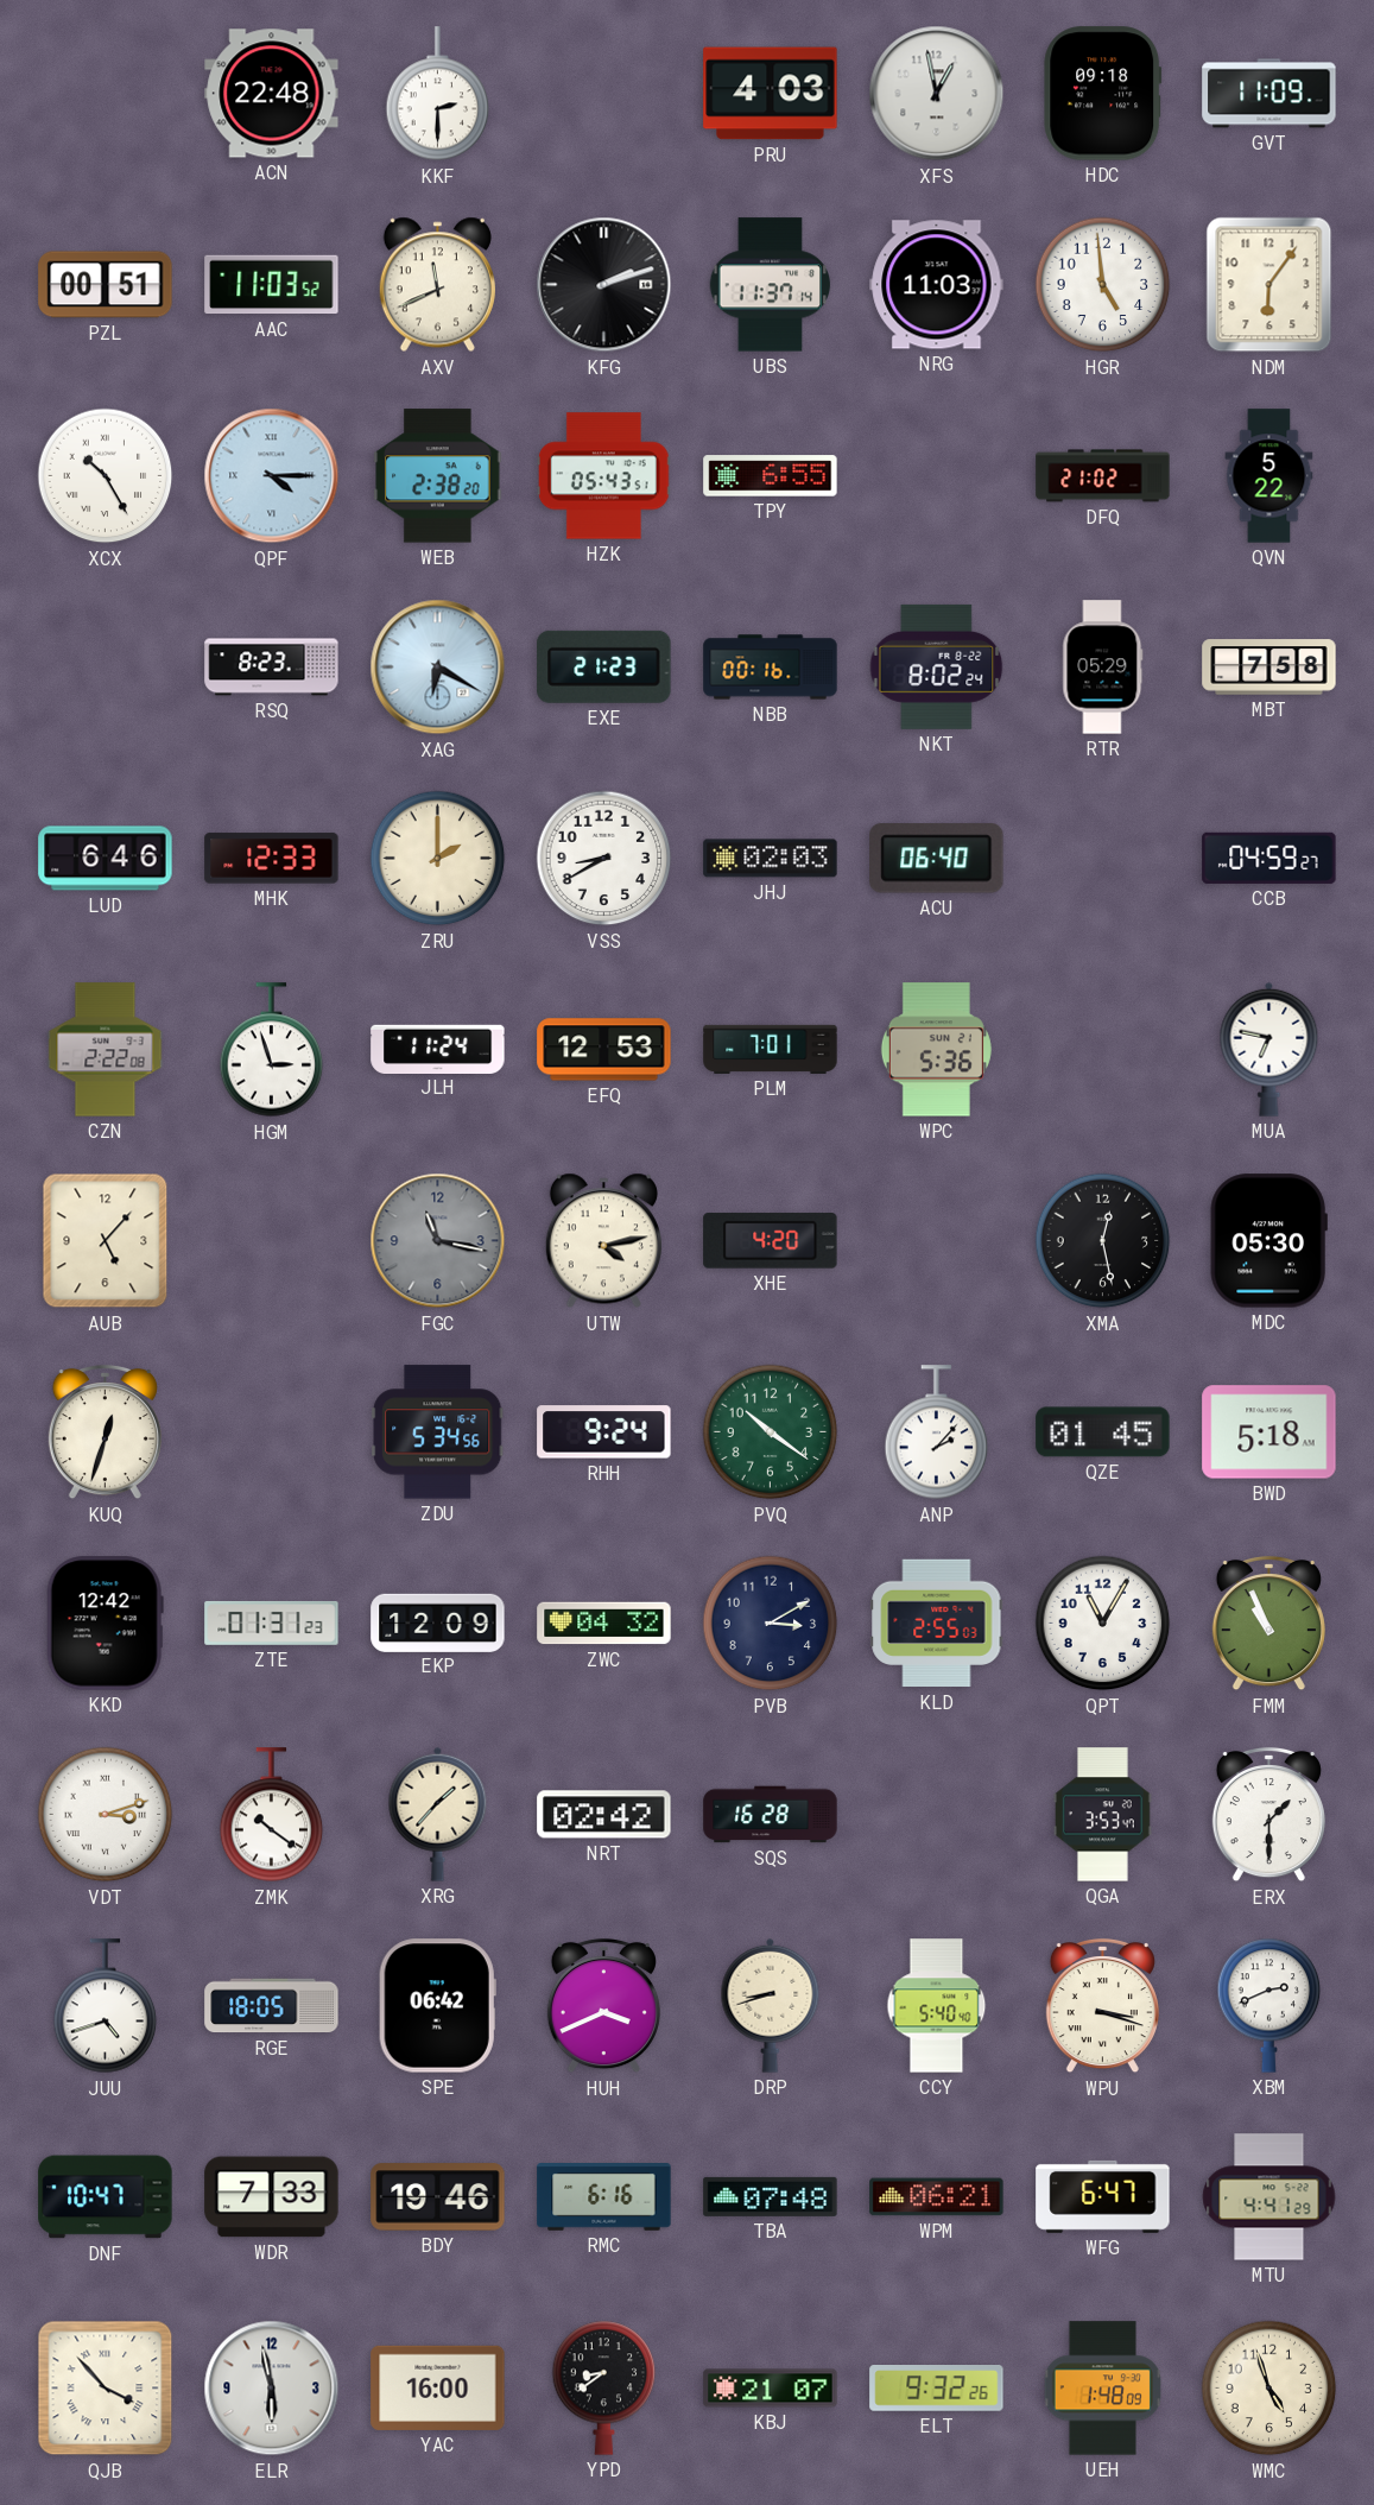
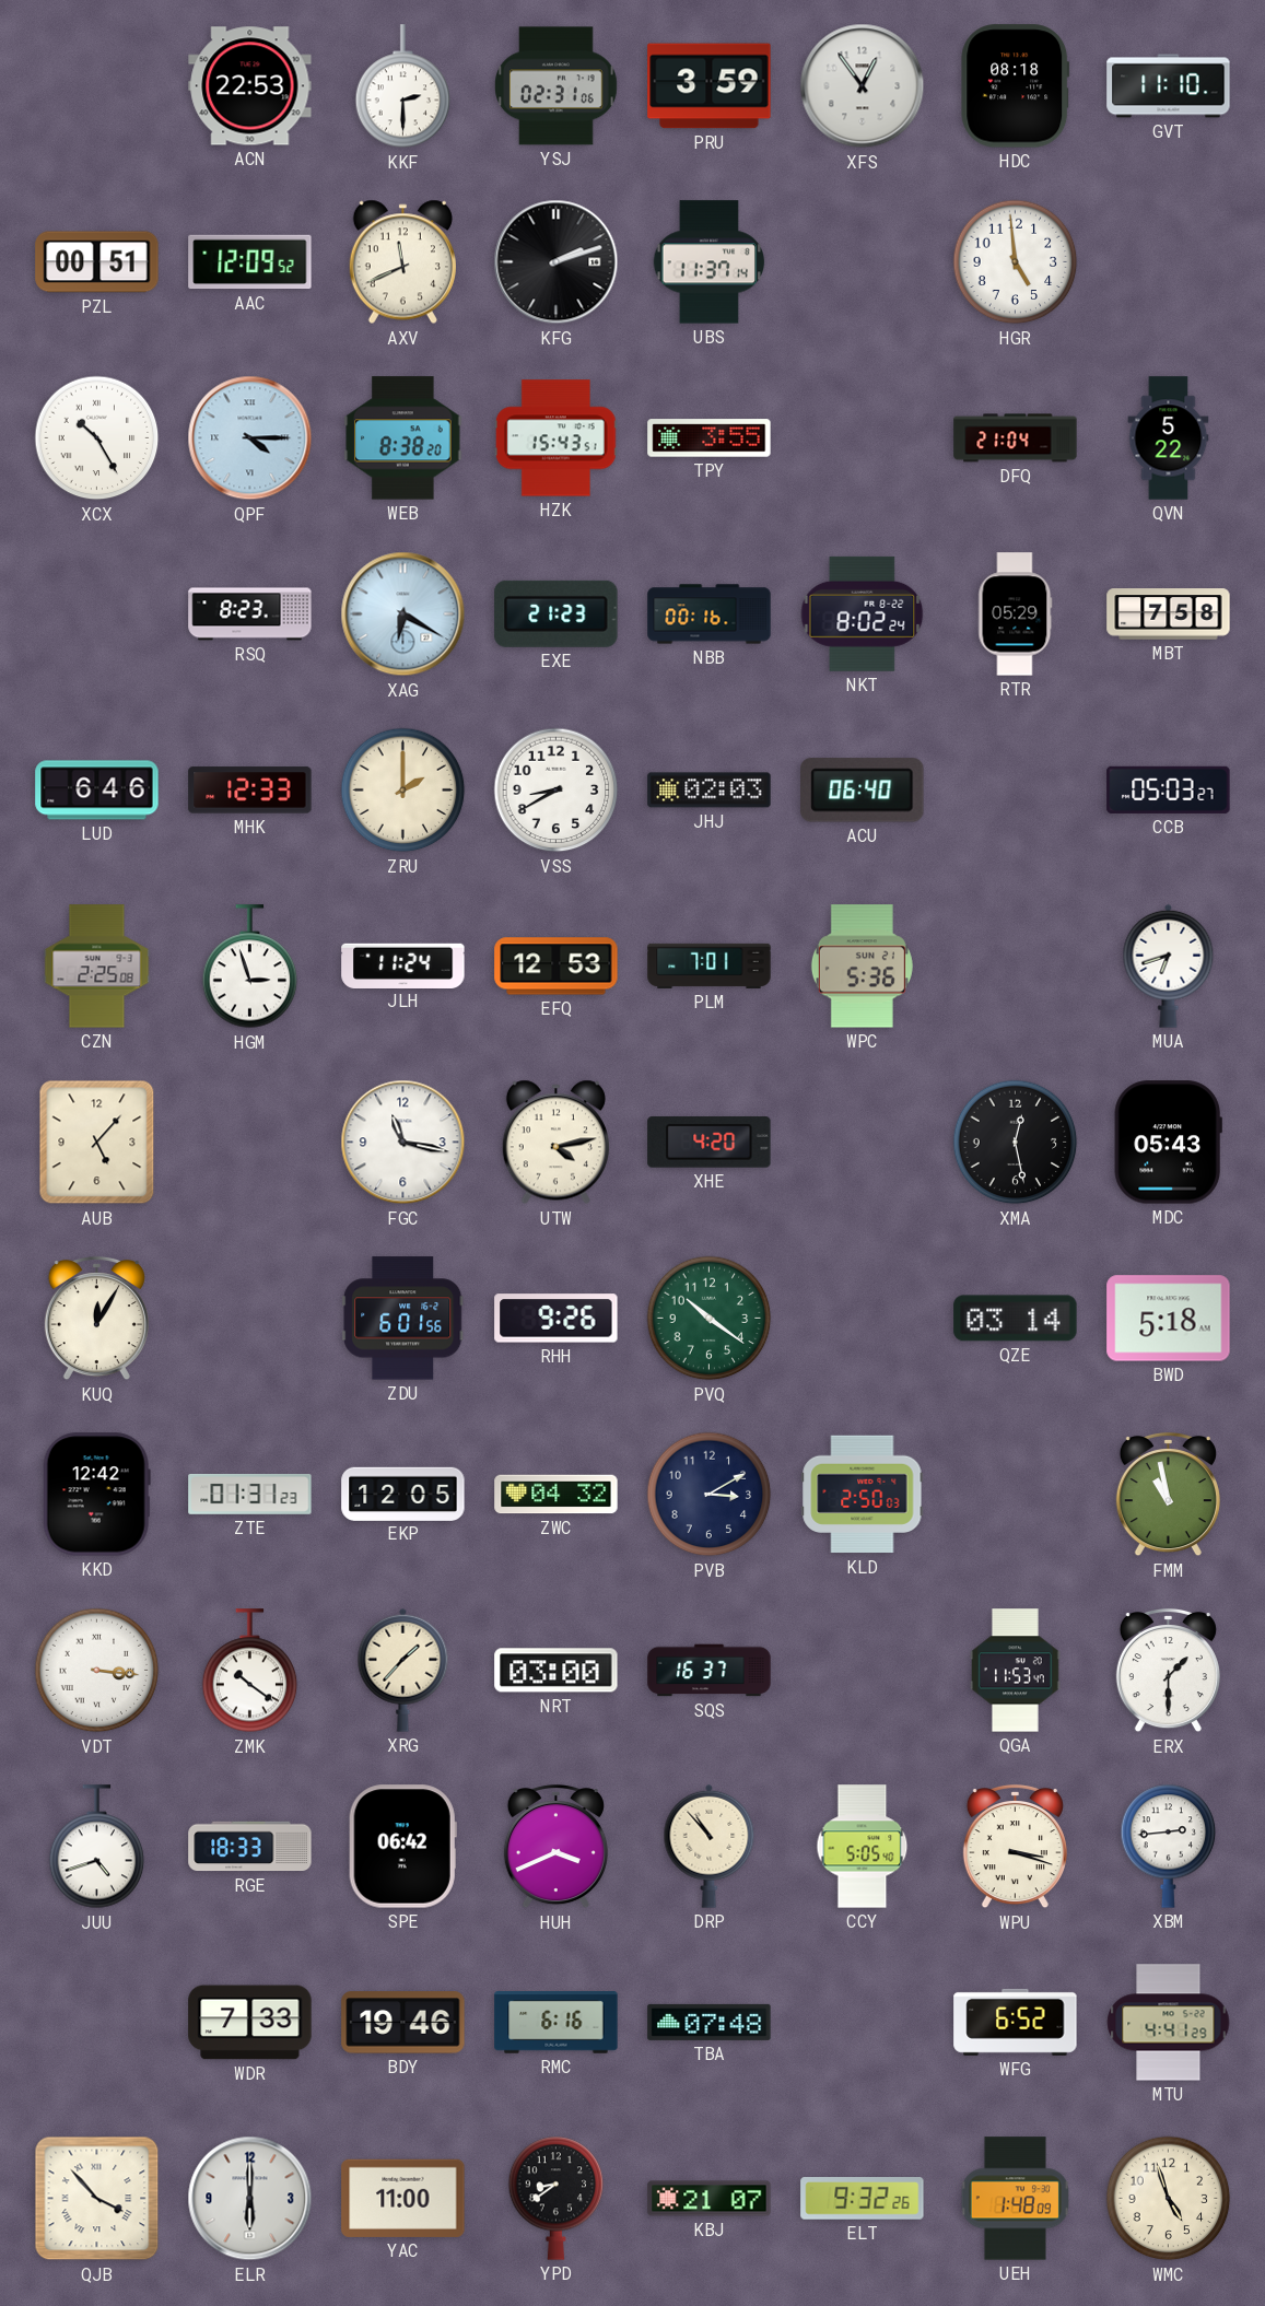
ACN: 22:48 -> 22:53
YSJ: none -> 02:31
PRU: 4:03 -> 3:59
XFS: 12:58 -> 12:54
HDC: 09:18 -> 08:18
GVT: 11:09 -> 11:10
AAC: 11:03 -> 12:09
NRG: 11:03 -> none
NDM: 6:06 -> none
WEB: 2:38 -> 8:38
HZK: 05:43 -> 15:43
TPY: 6:55 -> 3:55
DFQ: 21:02 -> 21:04
CCB: 04:59 -> 05:03
CZN: 2:22 -> 2:25
MUA: 6:47 -> 6:42
FGC dial: grey -> white
MDC: 05:30 -> 05:43
KUQ: 12:33 -> 12:05
ZDU: 5:34 -> 6:01
RHH: 9:24 -> 9:26
ANP: 2:07 -> none
QZE: 01:45 -> 03:14
EKP: 12:09 -> 12:05
KLD: 2:55 -> 2:50
QPT: 11:05 -> none
FMM: 10:56 -> 10:58
VDT: 3:12 -> 3:16
NRT: 02:42 -> 03:00
SQS: 16:28 -> 16:37
QGA: 3:53 -> 11:53
RGE: 18:05 -> 18:33
DRP: 8:42 -> 10:53
CCY: 5:40 -> 5:05
XBM: 2:41 -> 2:44
DNF: 10:47 -> none
WPM: 06:21 -> none
WFG: 6:47 -> 6:52
ELR: 5:58 -> 6:00
YAC: 16:00 -> 11:00
